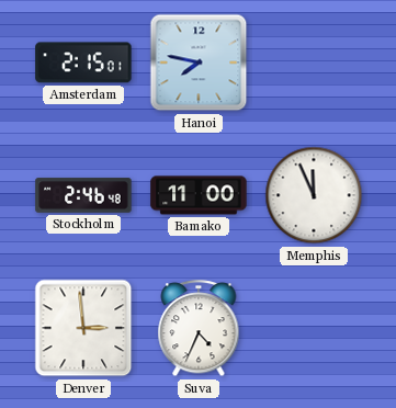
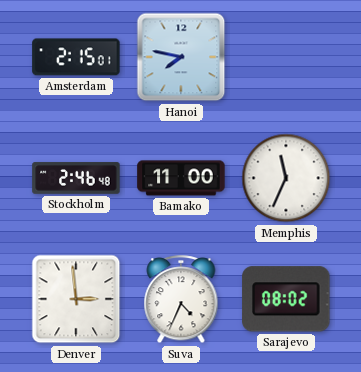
Memphis: 11:56 -> 11:34
Sarajevo: none -> 08:02
